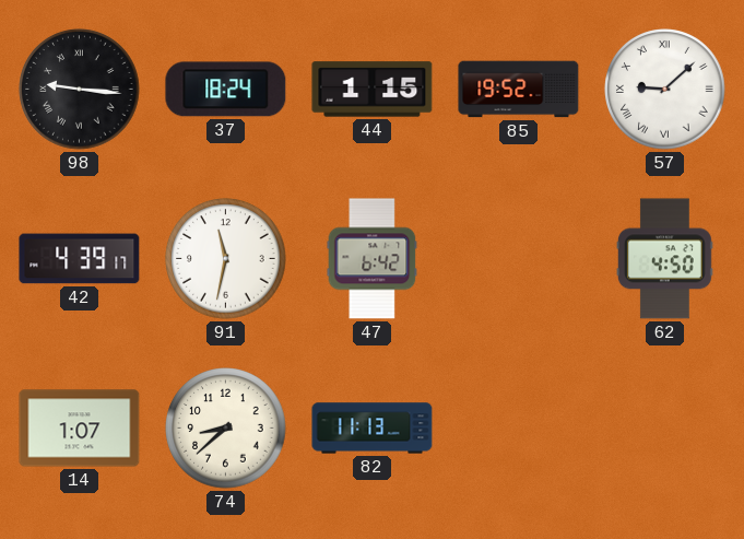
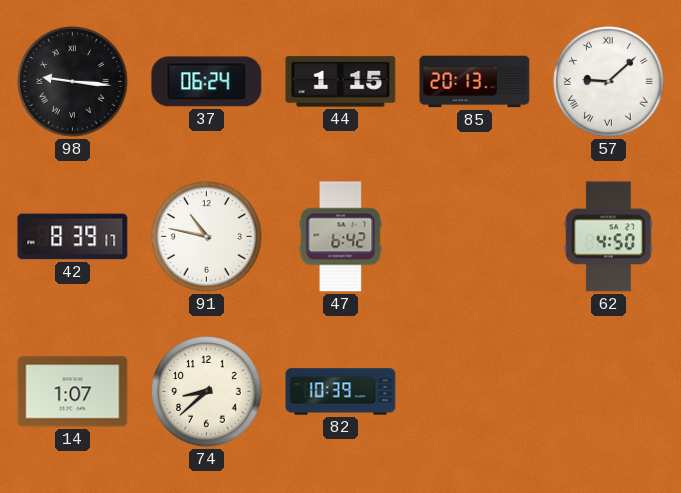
37: 18:24 -> 06:24
85: 19:52 -> 20:13
42: 4:39 -> 8:39
91: 11:32 -> 10:47
82: 11:13 -> 10:39
